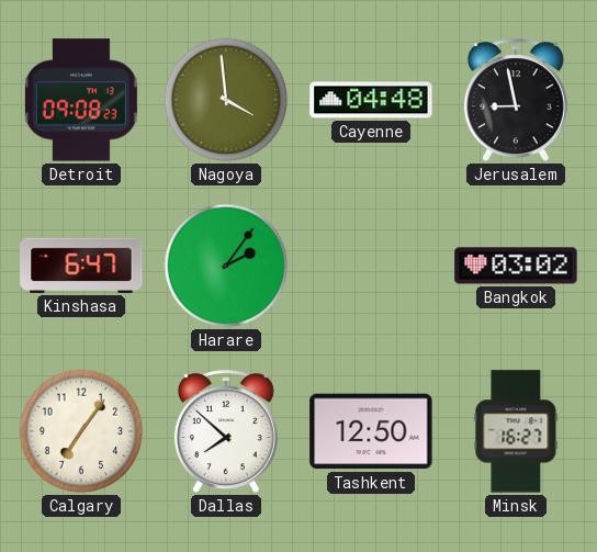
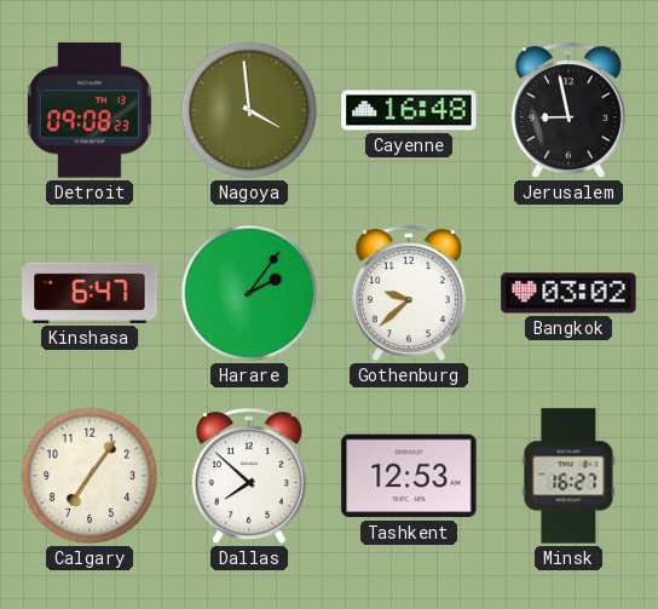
Cayenne: 04:48 -> 16:48
Gothenburg: none -> 9:38
Tashkent: 12:50 -> 12:53
